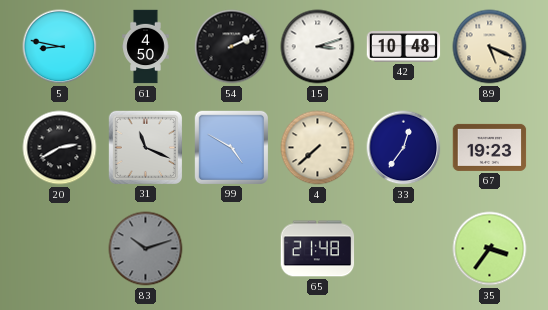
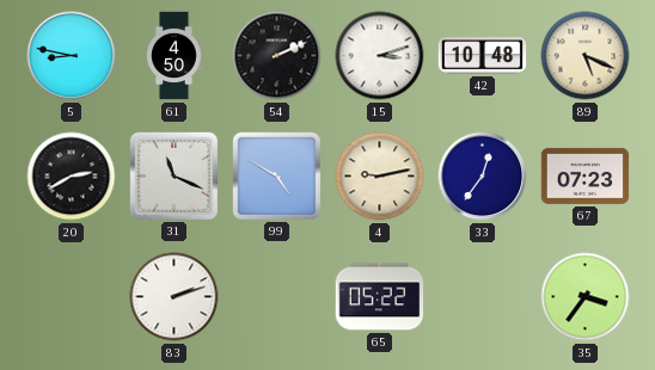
4: 7:38 -> 9:13
67: 19:23 -> 07:23
83: 10:12 -> 2:12
83 dial: grey -> white
65: 21:48 -> 05:22
